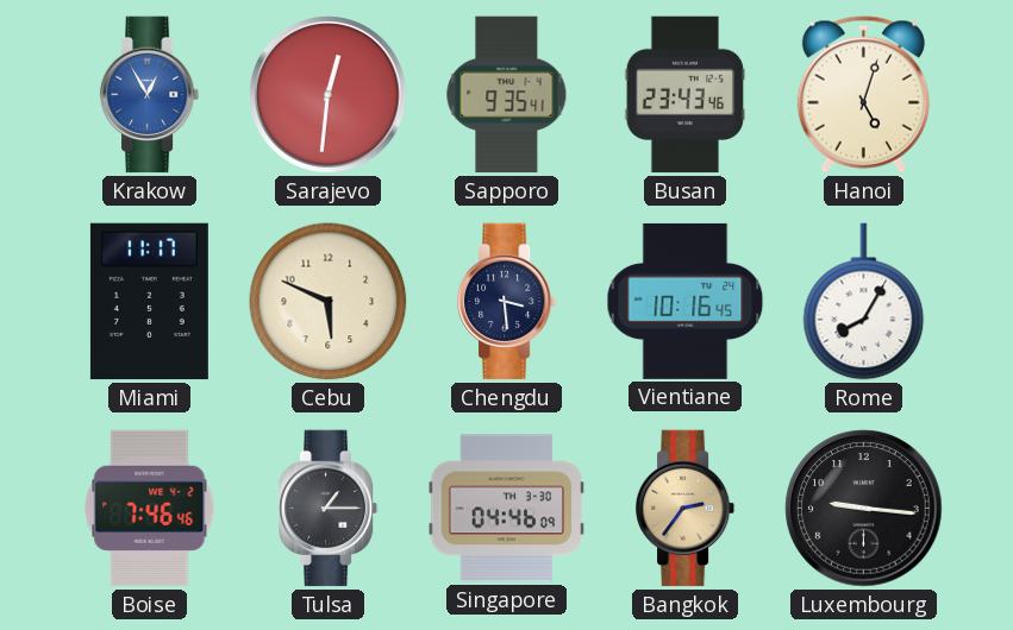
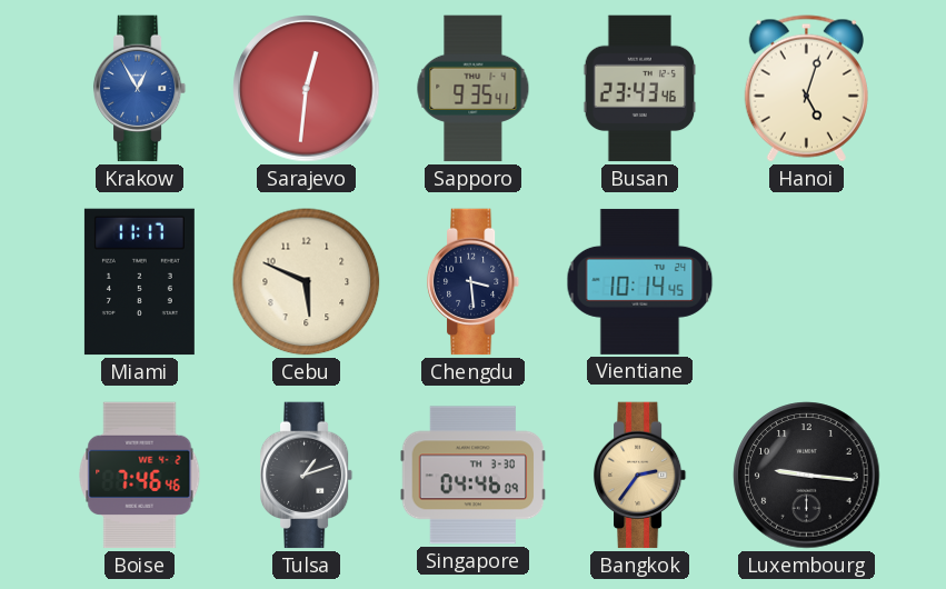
Vientiane: 10:16 -> 10:14
Rome: 8:05 -> none
Tulsa: 1:15 -> 1:12
